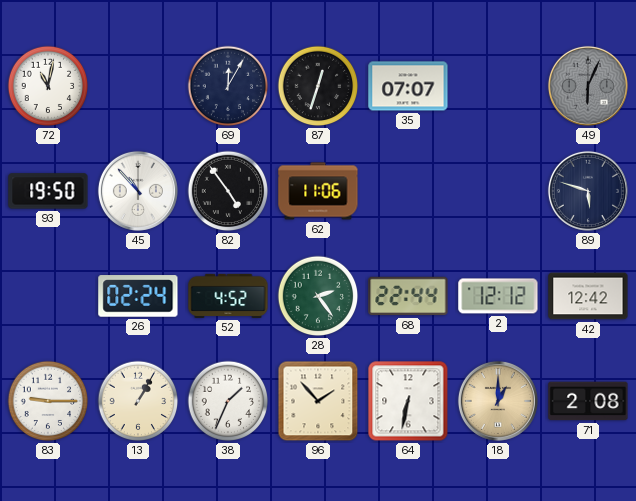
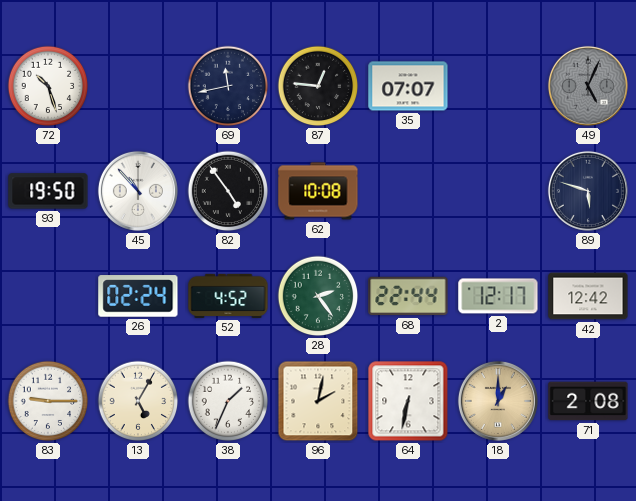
72: 11:02 -> 10:27
69: 12:05 -> 11:43
87: 12:33 -> 12:46
49: 6:04 -> 5:04
62: 11:06 -> 10:08
2: 12:12 -> 12:17
13: 1:05 -> 5:05
96: 1:53 -> 2:02
